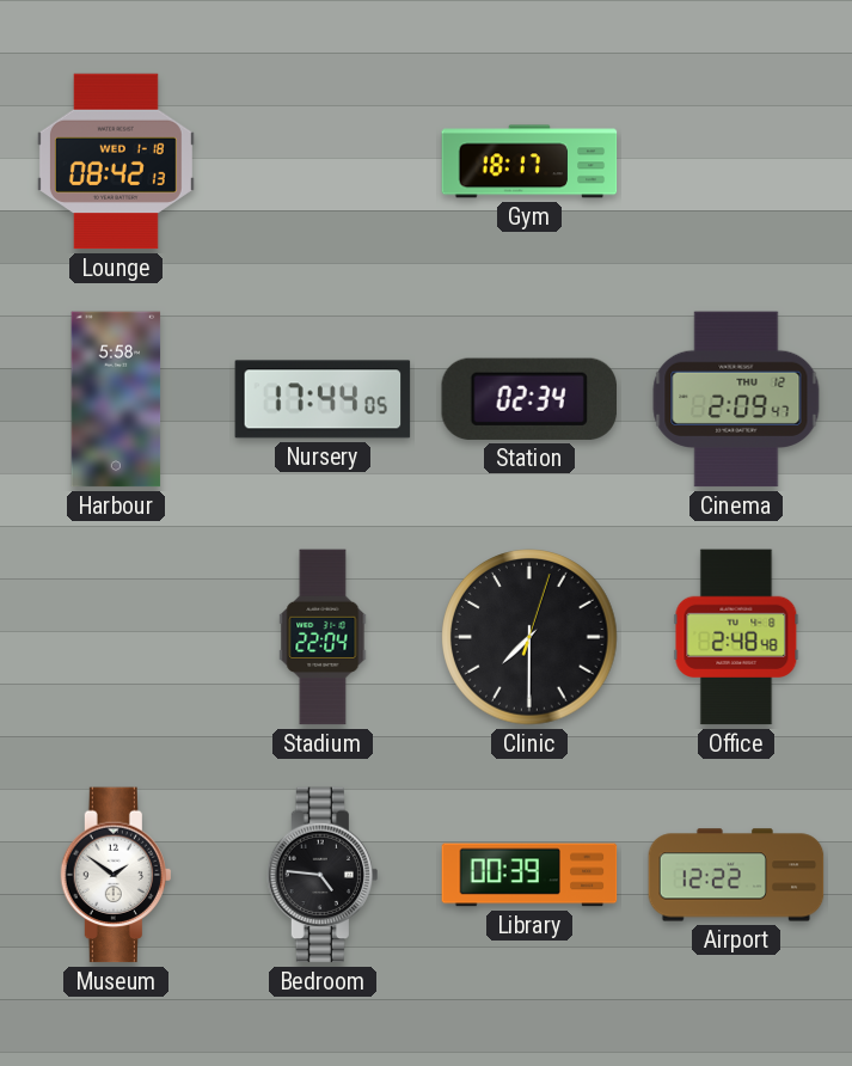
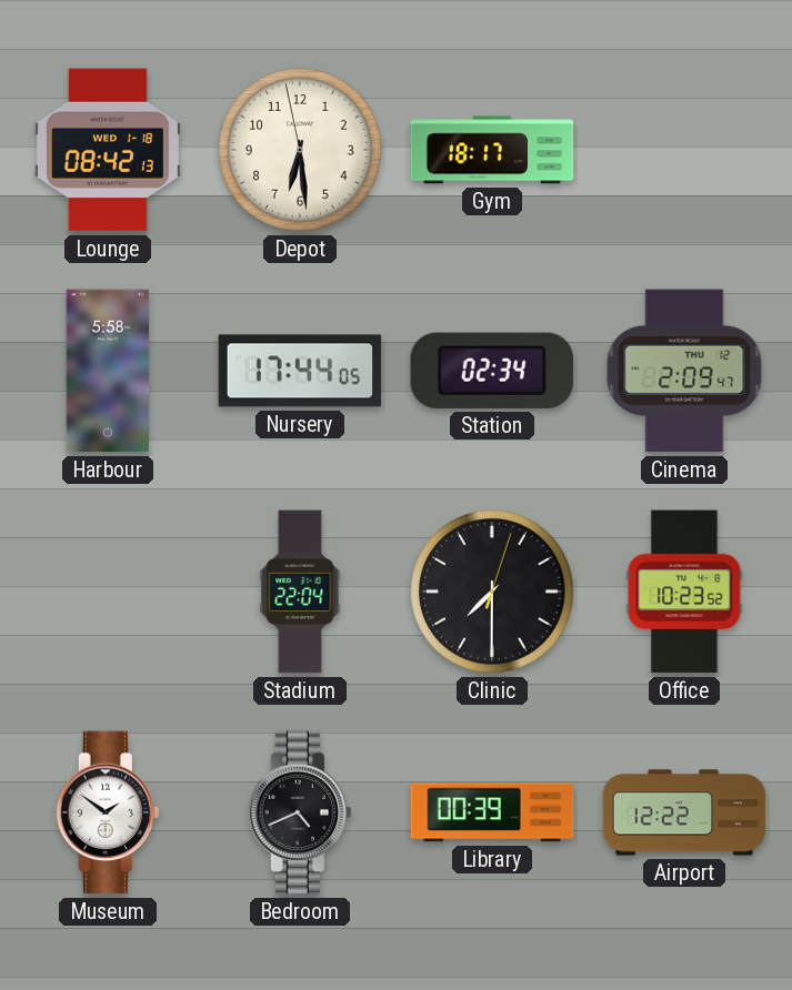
Depot: none -> 6:28
Office: 2:48 -> 10:23
Bedroom: 4:46 -> 4:41
